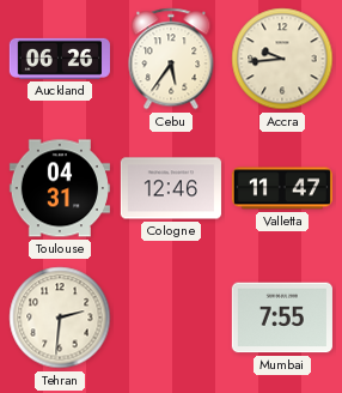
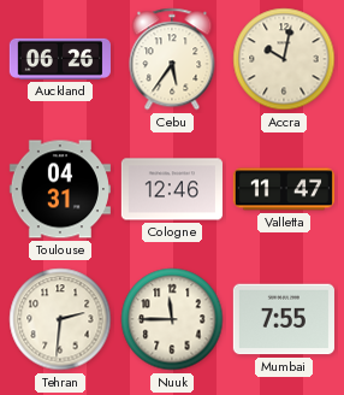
Accra: 9:44 -> 10:02
Nuuk: none -> 11:45
